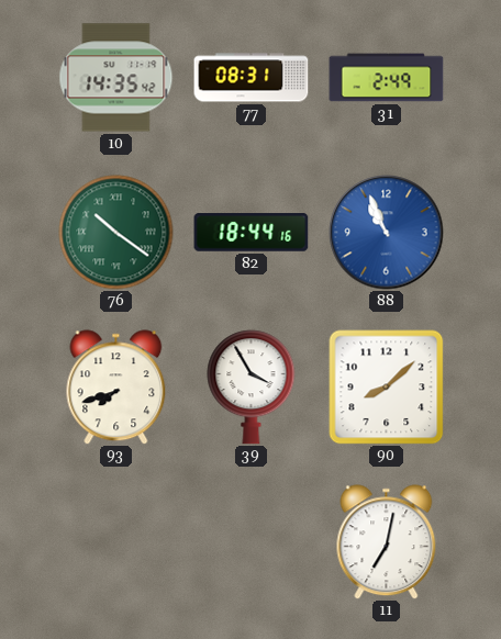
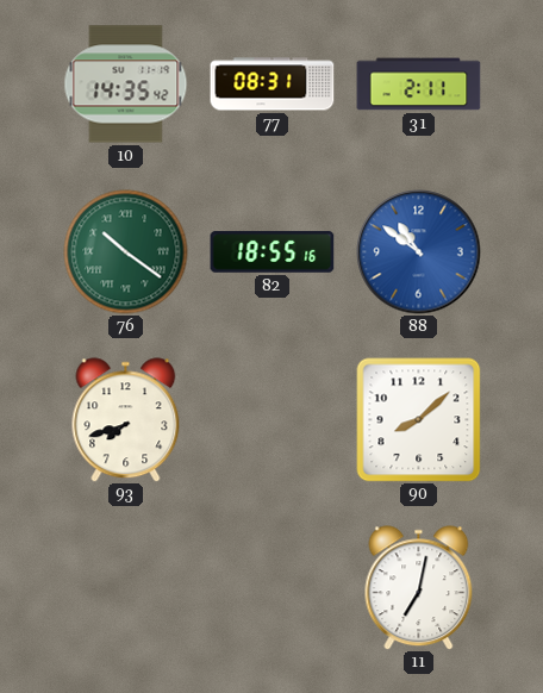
31: 2:49 -> 2:11
82: 18:44 -> 18:55
88: 10:56 -> 10:51
39: 3:55 -> none
